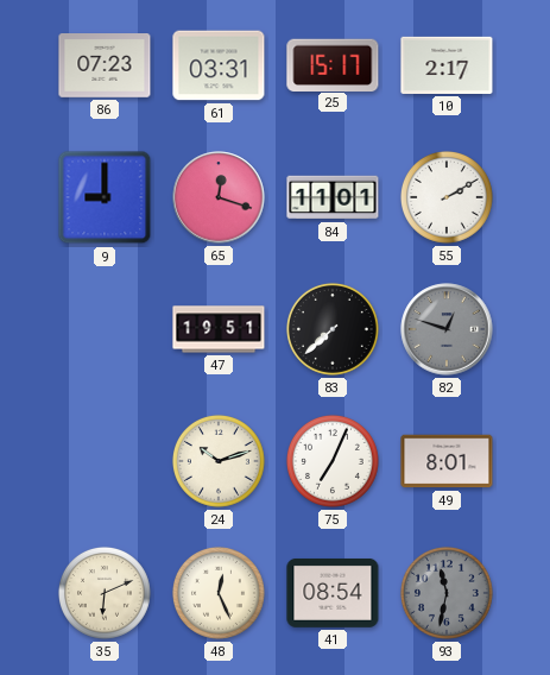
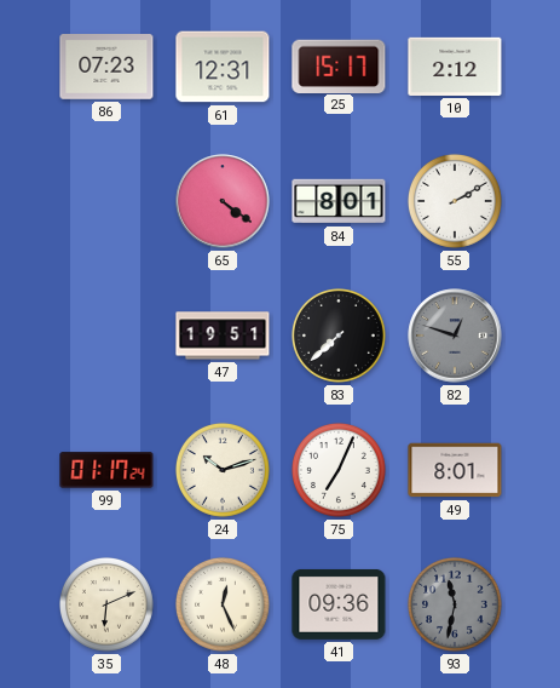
61: 03:31 -> 12:31
10: 2:17 -> 2:12
9: 9:00 -> none
65: 12:18 -> 4:21
84: 11:01 -> 8:01
99: none -> 01:17
41: 08:54 -> 09:36
